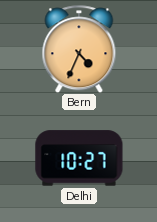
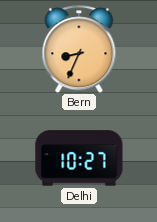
Bern: 4:34 -> 8:34
